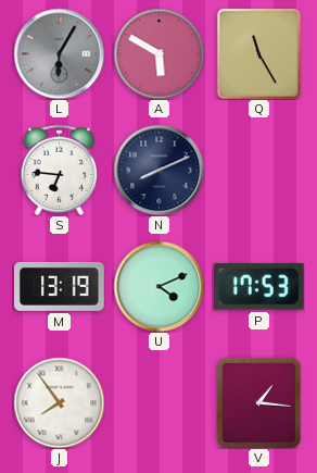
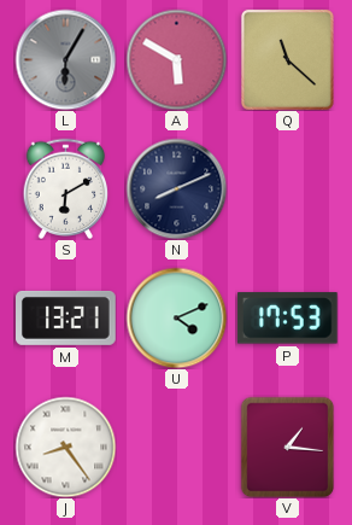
Q: 11:25 -> 11:22
S: 6:46 -> 6:10
M: 13:19 -> 13:21
J: 7:54 -> 8:24
